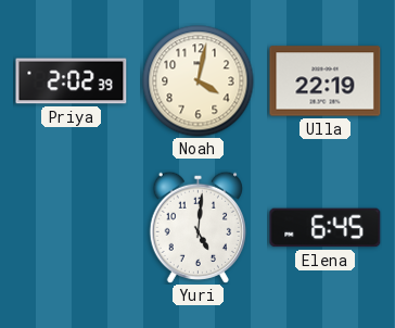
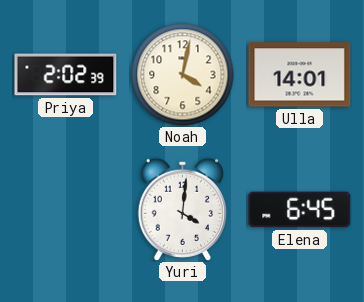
Ulla: 22:19 -> 14:01
Yuri: 5:01 -> 4:01
